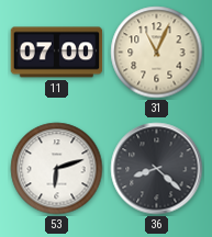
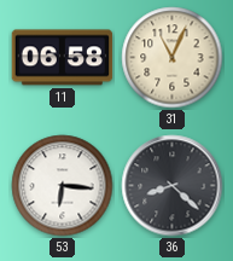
11: 07:00 -> 06:58
53: 6:12 -> 6:16
